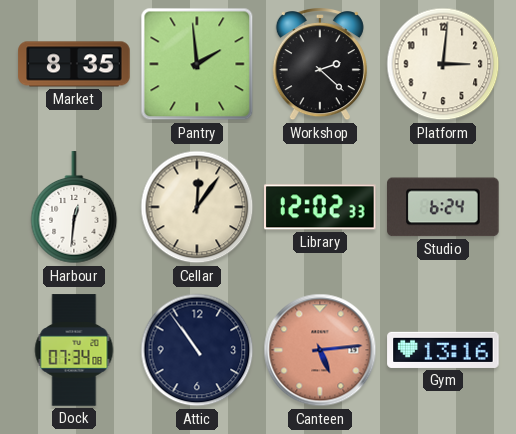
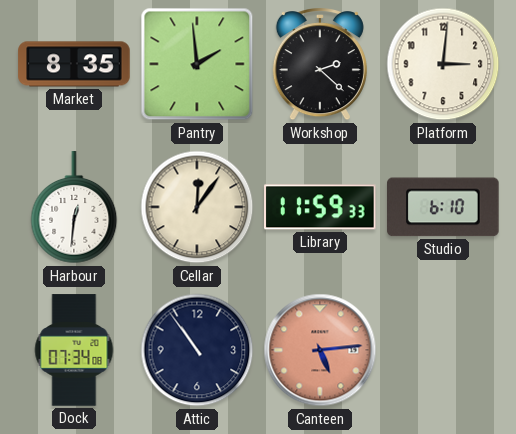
Library: 12:02 -> 11:59
Studio: 6:24 -> 6:10
Gym: 13:16 -> none
